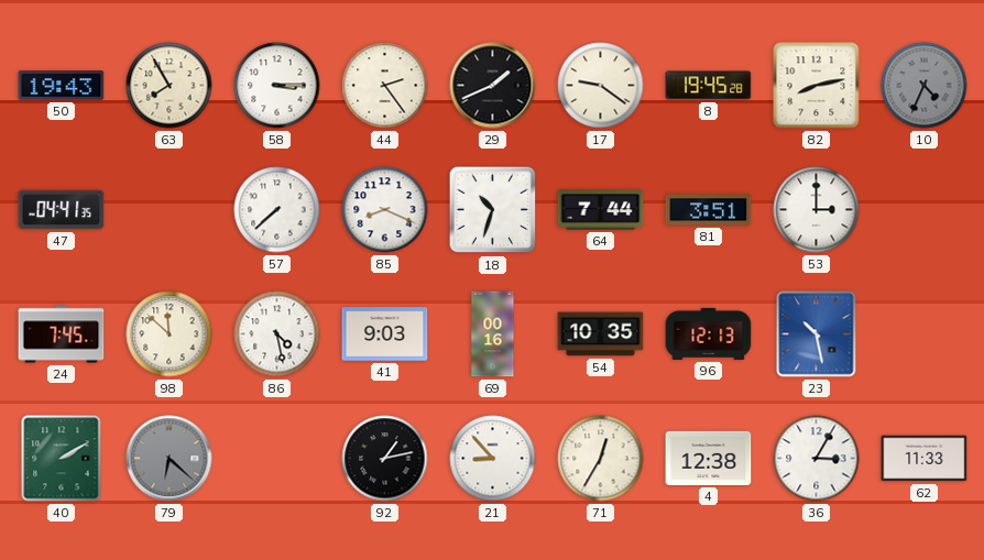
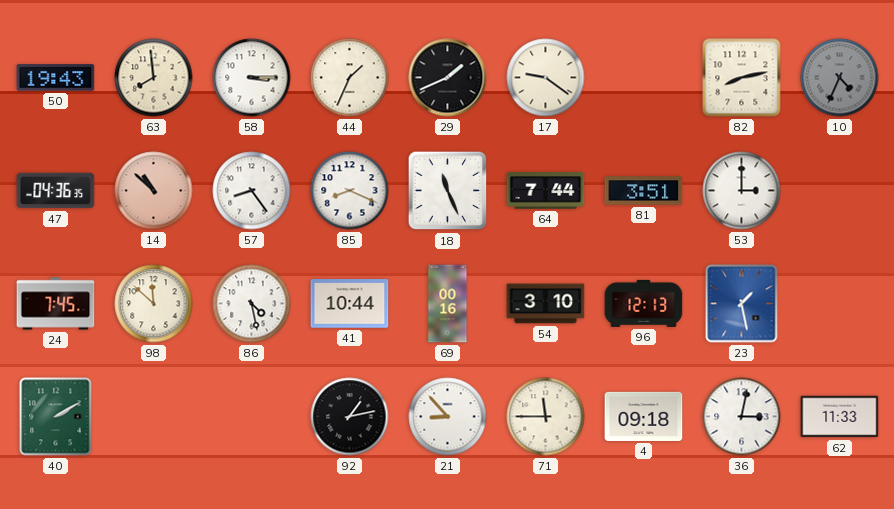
63: 7:55 -> 7:59
44: 2:24 -> 1:34
8: 19:45 -> none
47: 04:41 -> 04:36
14: none -> 10:52
57: 7:38 -> 8:24
18: 10:33 -> 11:26
41: 9:03 -> 10:44
54: 10:35 -> 3:10
23: 10:28 -> 1:28
79: 6:22 -> none
71: 12:35 -> 11:45
4: 12:38 -> 09:18
36: 3:05 -> 3:02
